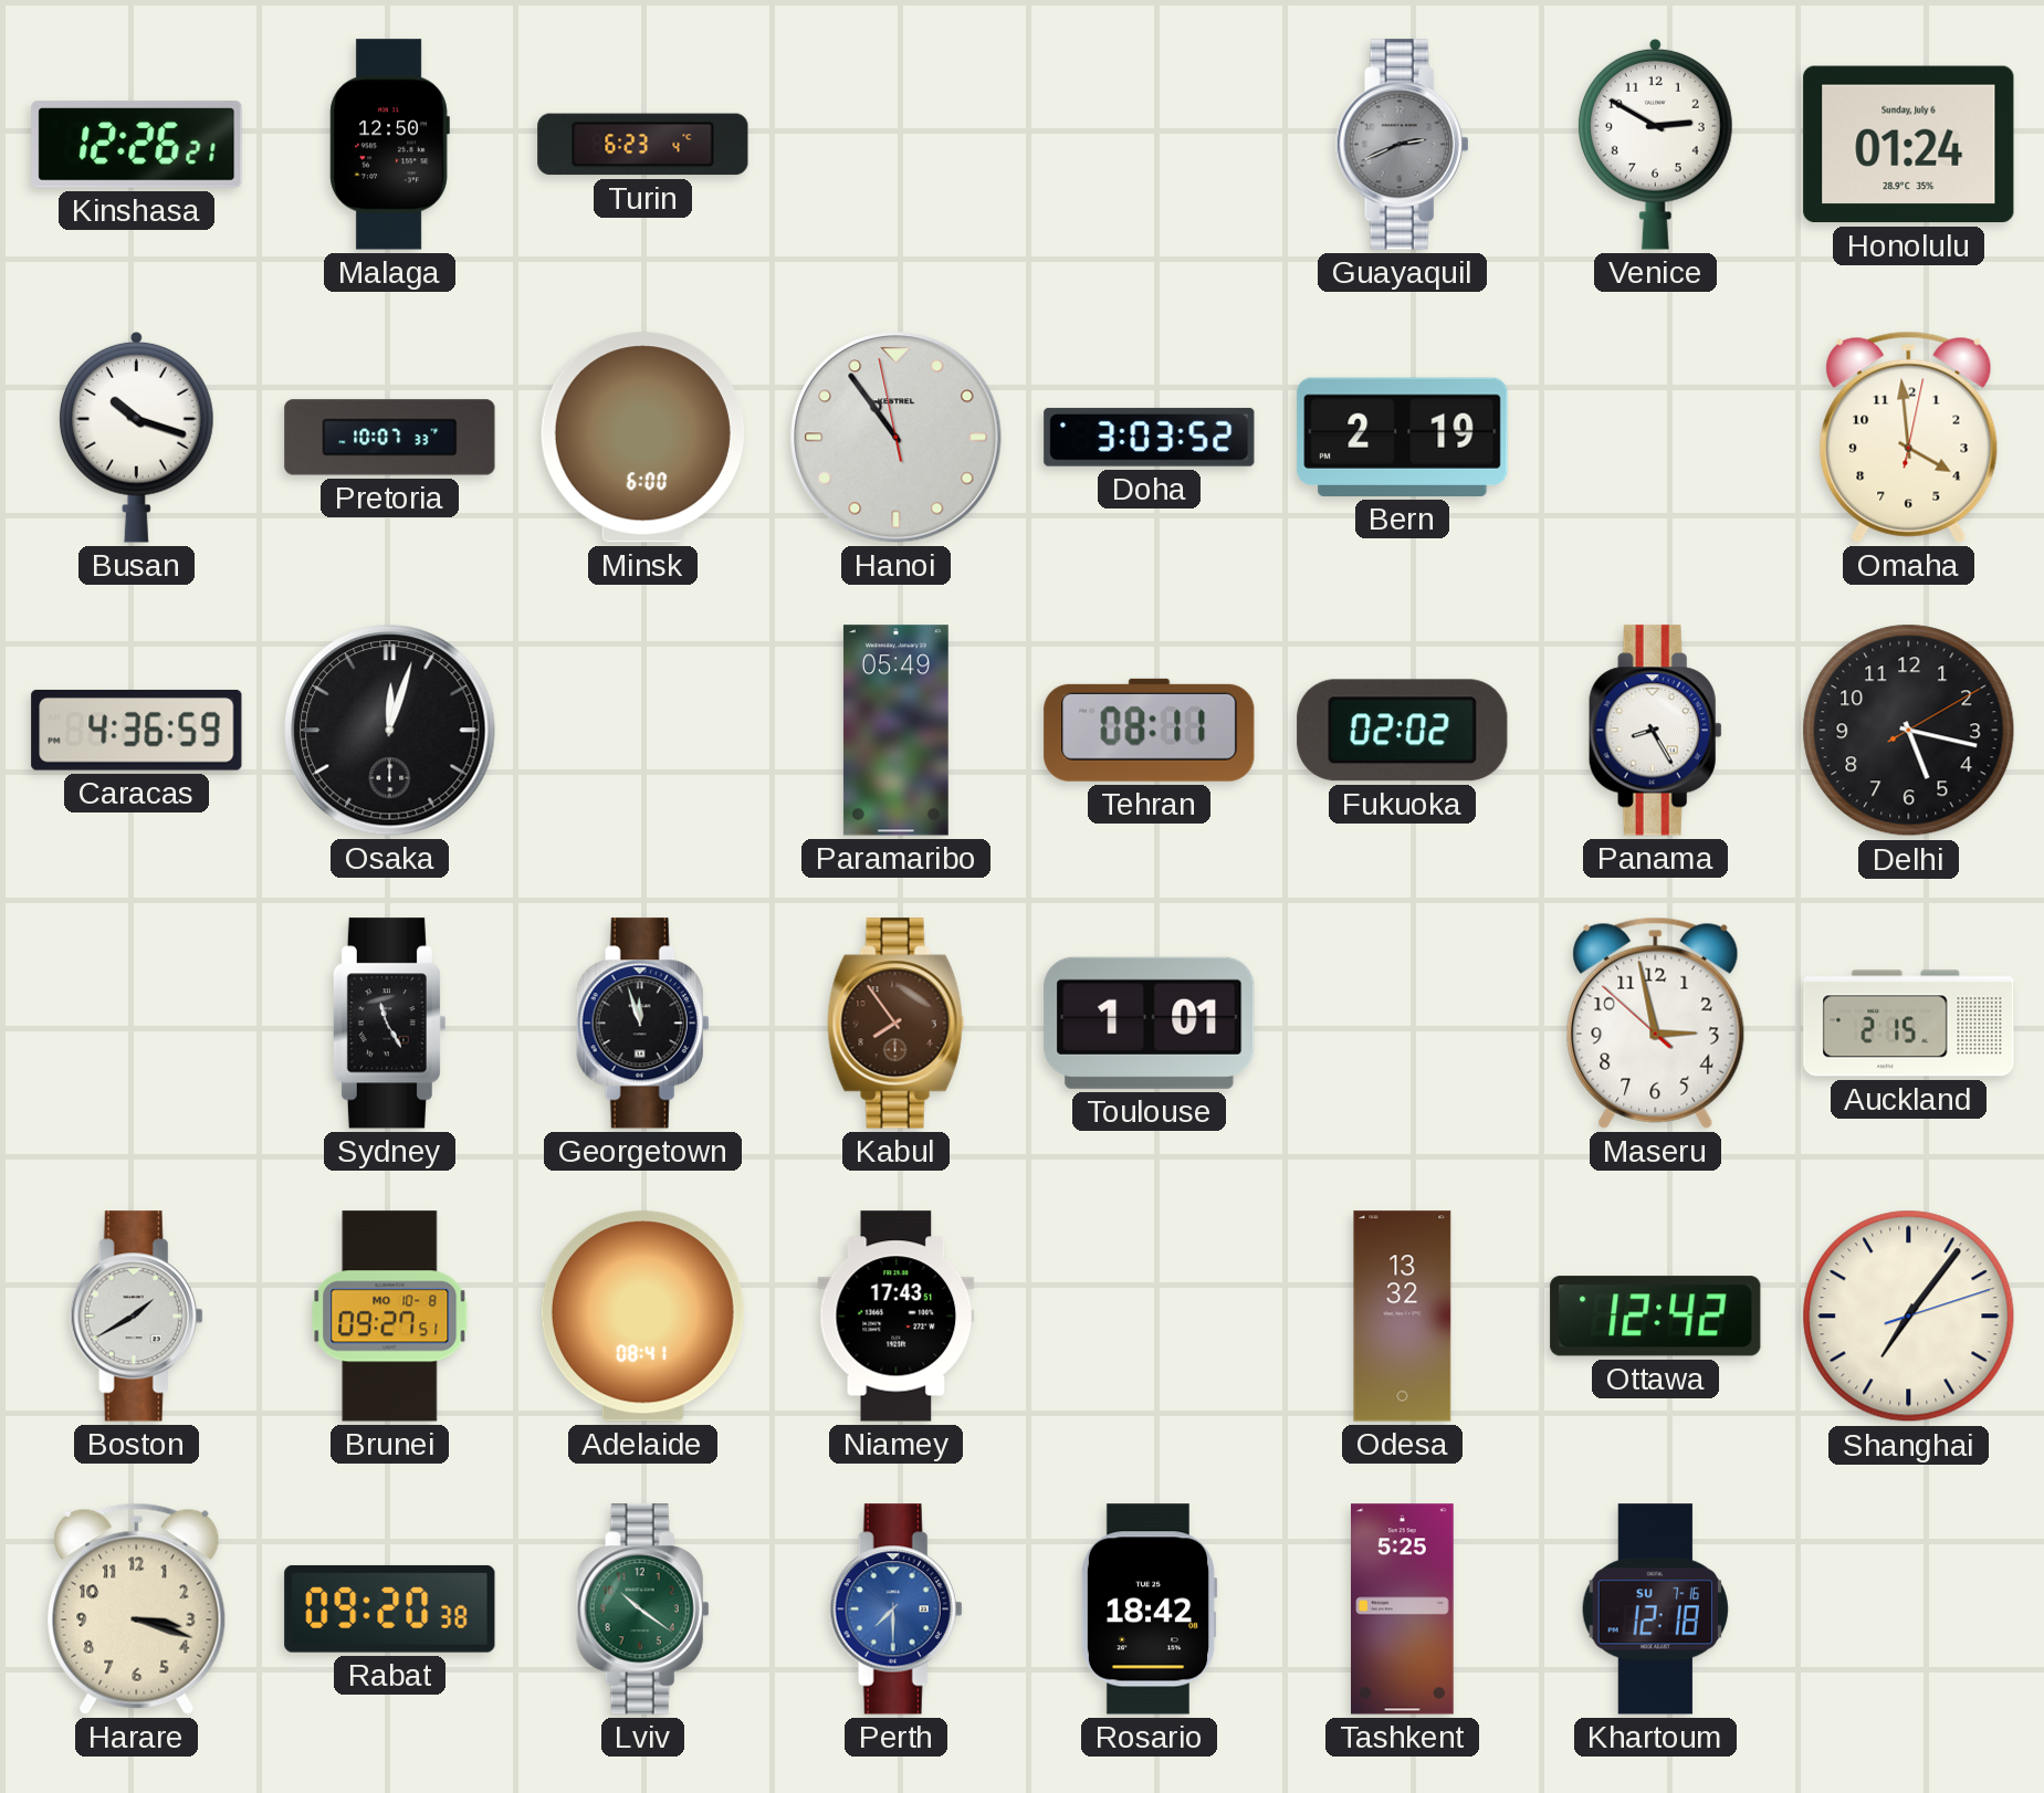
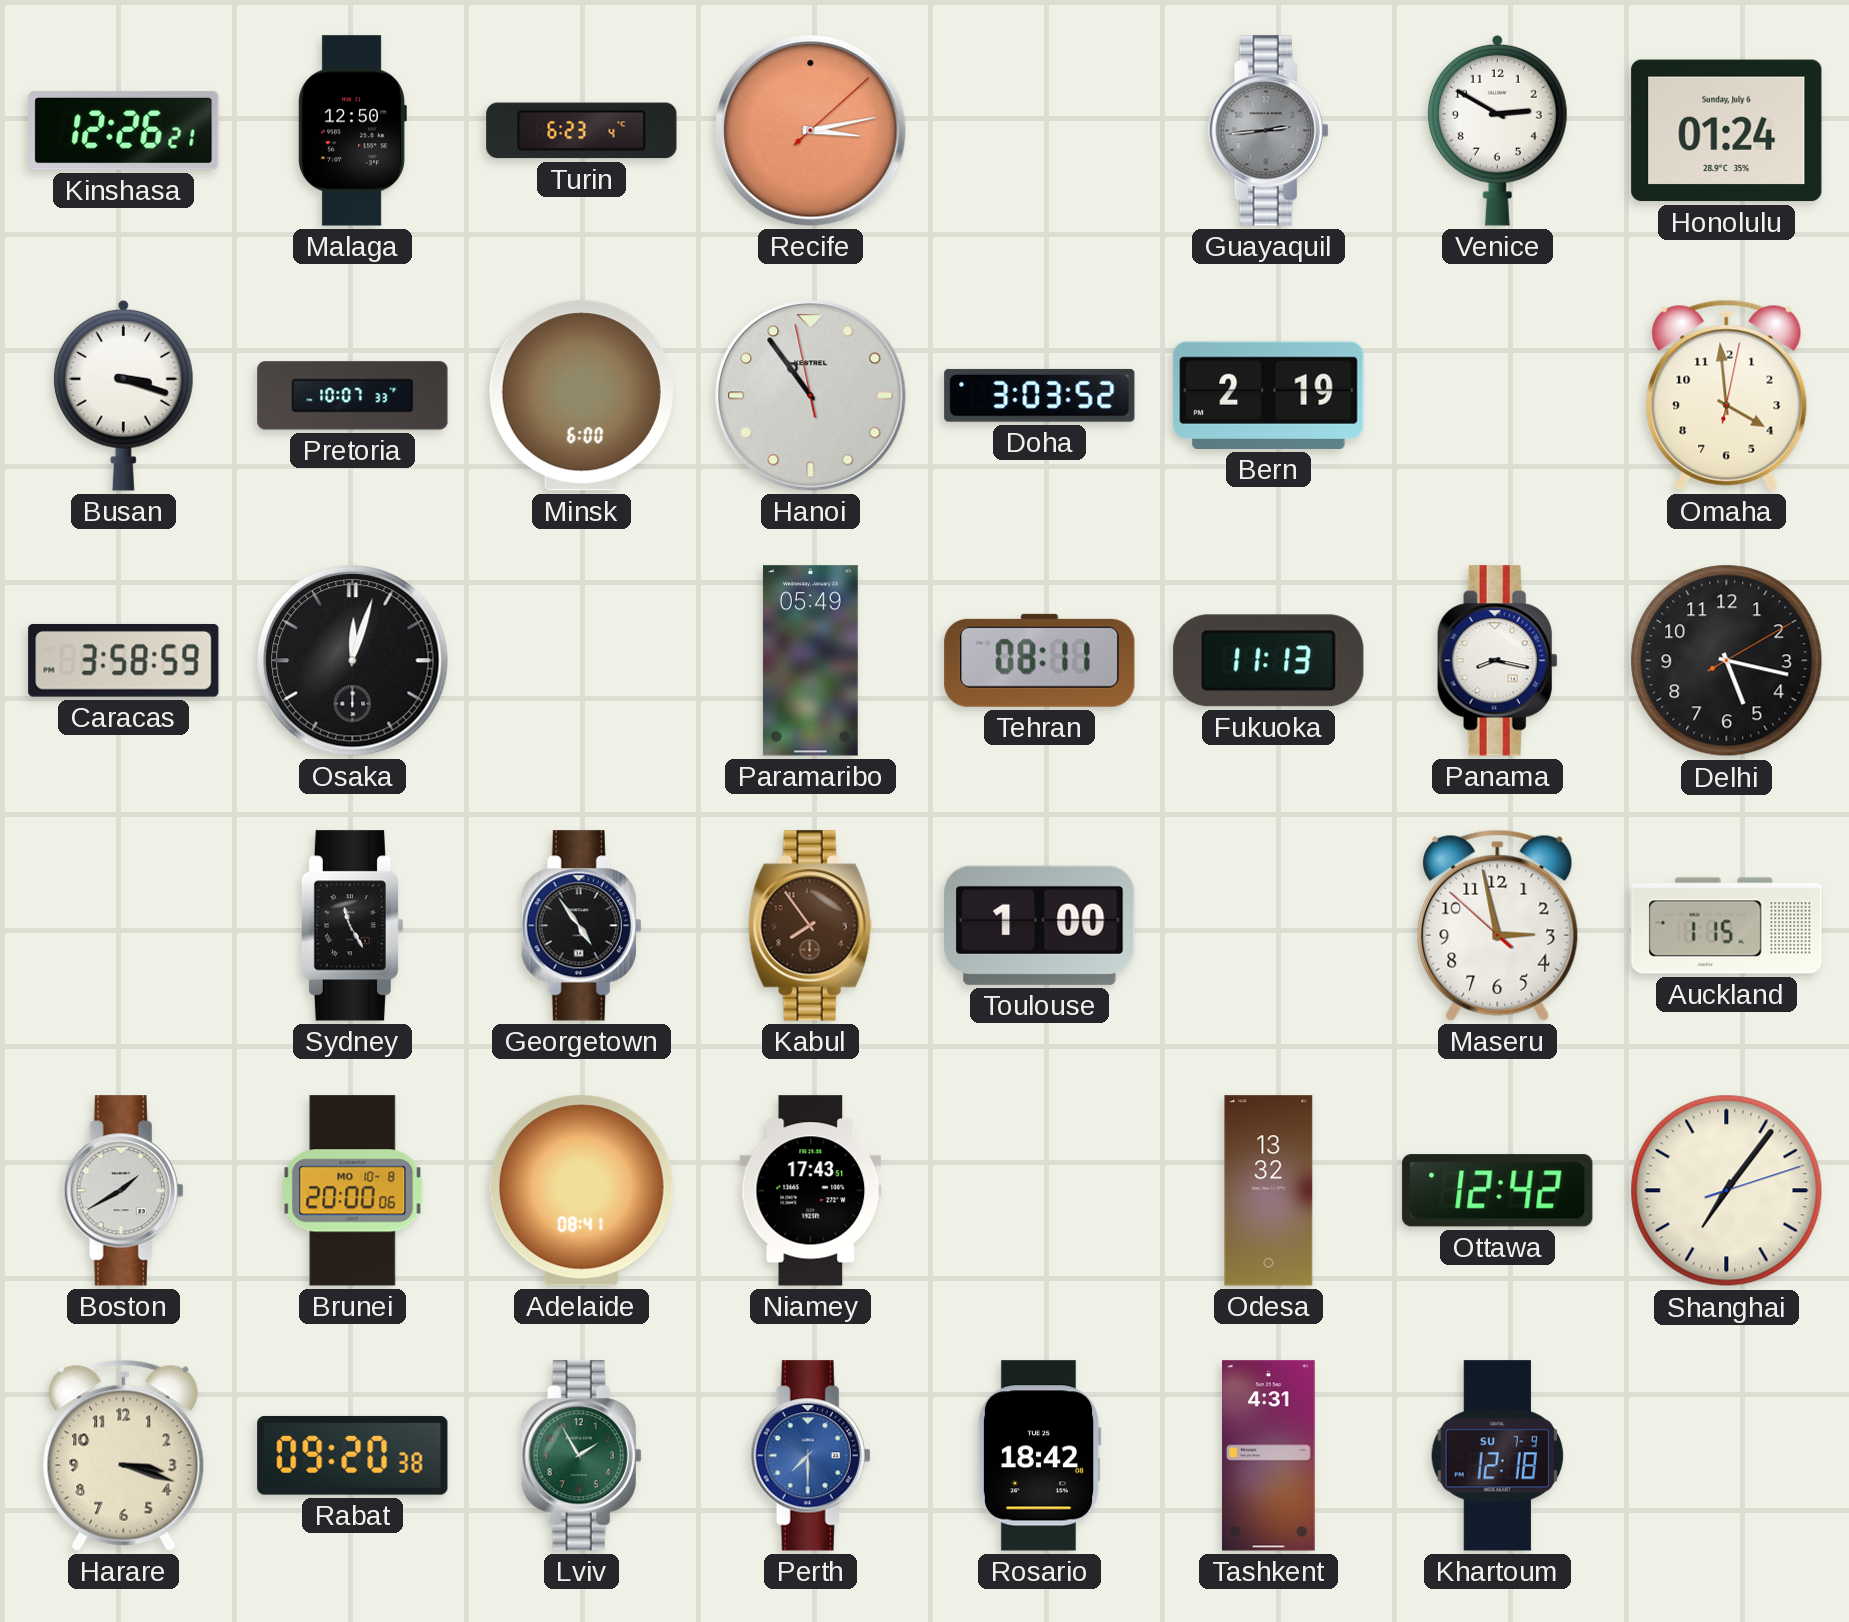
Recife: none -> 3:13
Guayaquil: 2:41 -> 2:44
Busan: 10:18 -> 3:18
Caracas: 4:36 -> 3:58
Fukuoka: 02:02 -> 11:13
Panama: 8:25 -> 8:17
Georgetown: 11:57 -> 4:54
Toulouse: 1:01 -> 1:00
Auckland: 2:15 -> 1:15
Brunei: 09:27 -> 20:00
Lviv: 10:21 -> 1:55
Tashkent: 5:25 -> 4:31
Khartoum date: SU 7-16 -> SU 7-9
